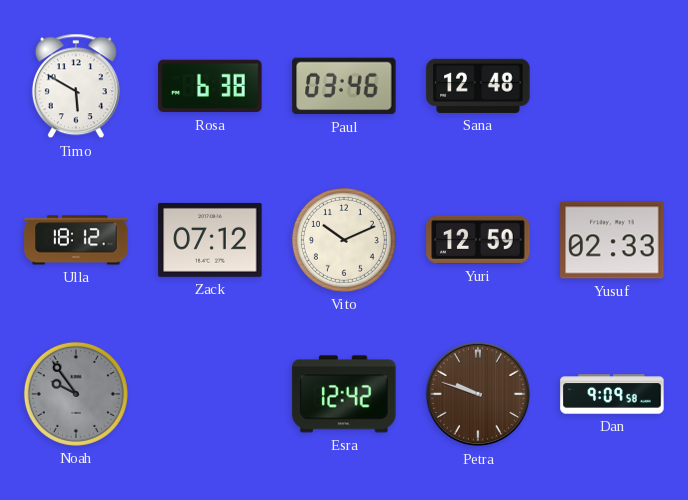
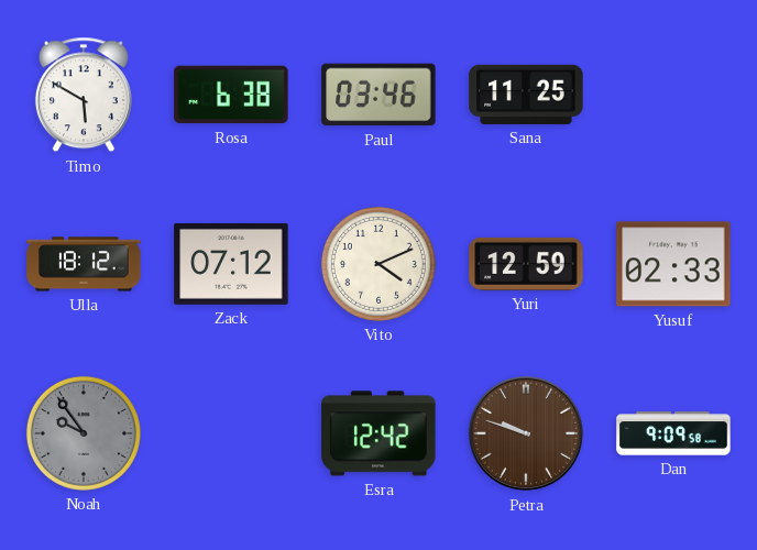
Sana: 12:48 -> 11:25
Vito: 10:11 -> 4:11
